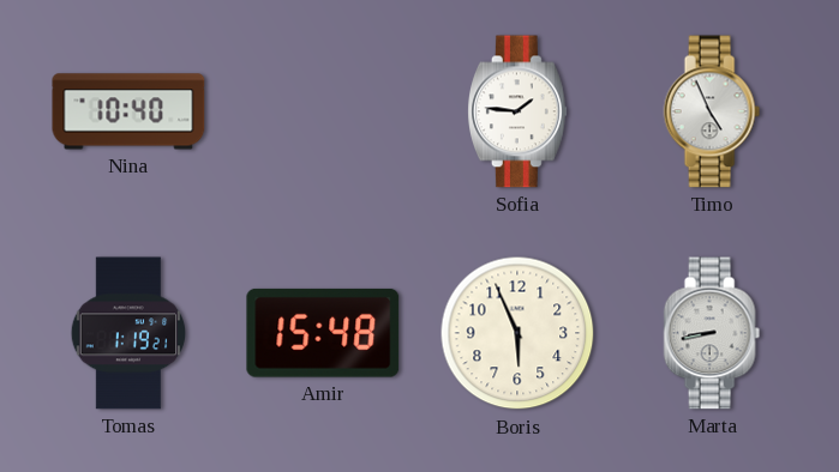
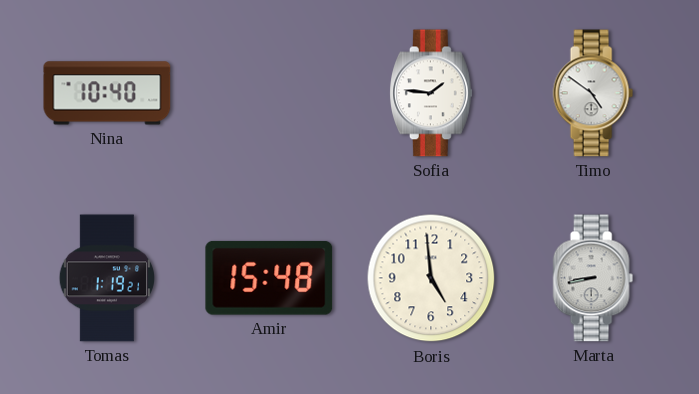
Timo: 4:56 -> 4:51
Boris: 5:56 -> 4:59
